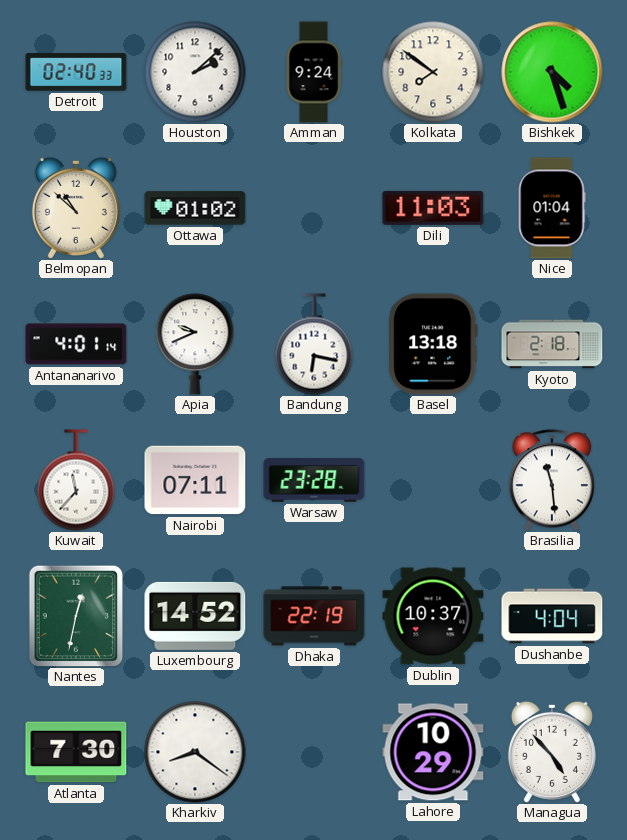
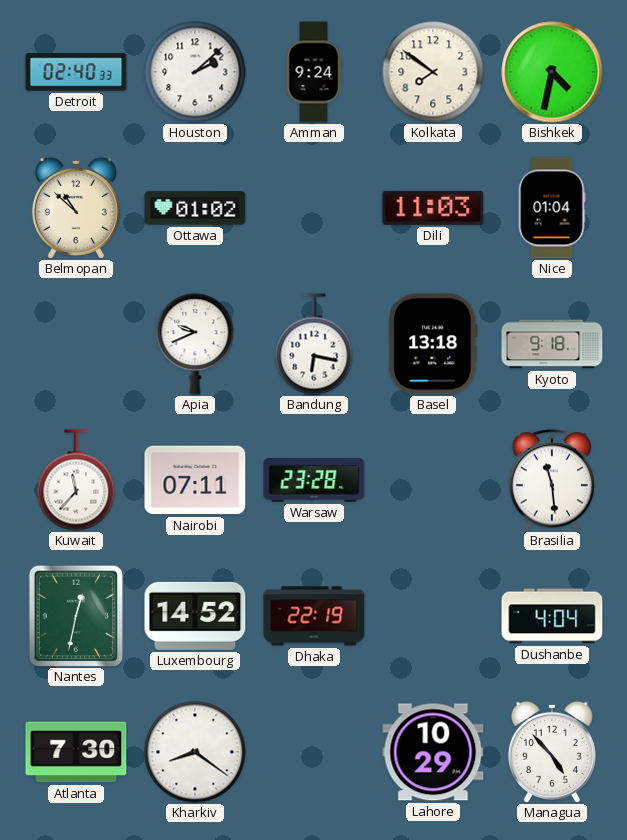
Bishkek: 4:27 -> 4:32
Antananarivo: 4:01 -> none
Kyoto: 2:18 -> 9:18
Dublin: 10:37 -> none
